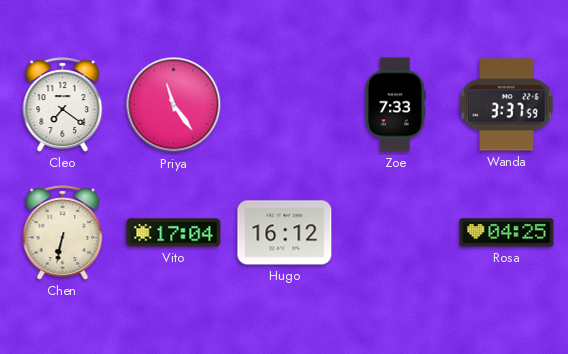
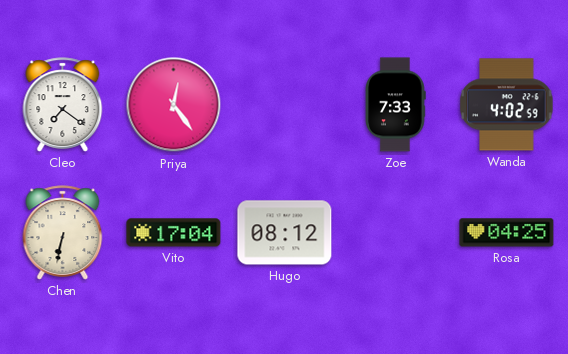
Priya: 11:24 -> 12:24
Wanda: 3:37 -> 4:02
Hugo: 16:12 -> 08:12
